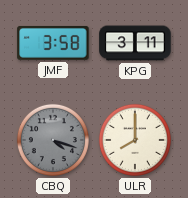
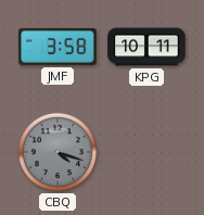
KPG: 3:11 -> 10:11
ULR: 8:00 -> none
